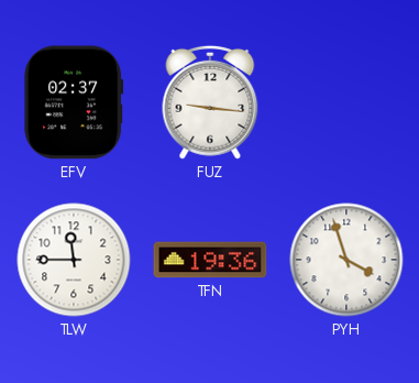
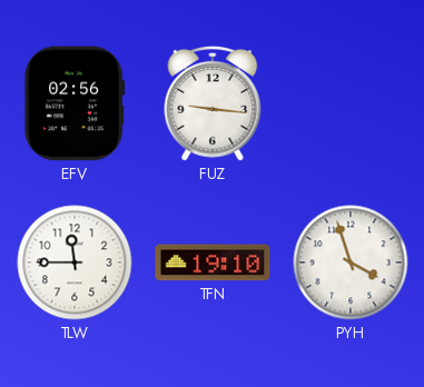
EFV: 02:37 -> 02:56
TFN: 19:36 -> 19:10
